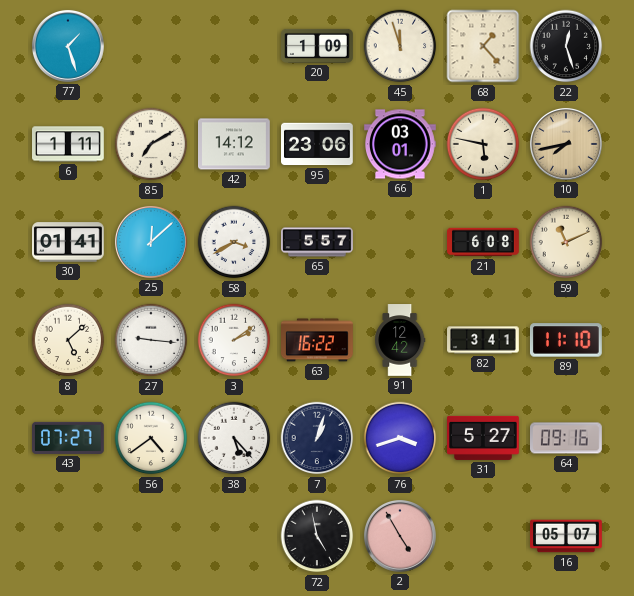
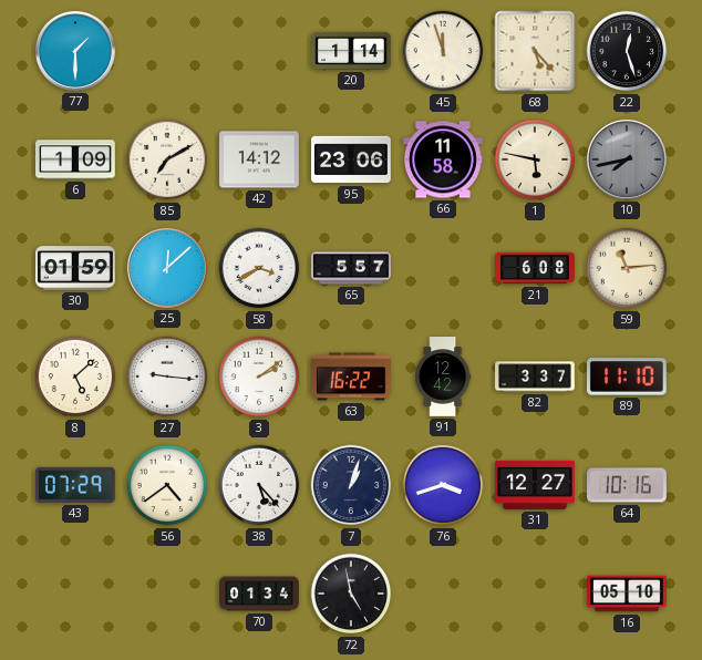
77: 1:27 -> 1:30
20: 1:09 -> 1:14
68: 1:23 -> 5:23
6: 1:11 -> 1:09
66: 03:01 -> 11:58
10 dial: champagne -> grey
30: 01:41 -> 01:59
59: 11:11 -> 11:14
82: 3:41 -> 3:37
43: 07:27 -> 07:29
31: 5:27 -> 12:27
64: 09:16 -> 10:16
70: none -> 01:34
2: 4:55 -> none
16: 05:07 -> 05:10
